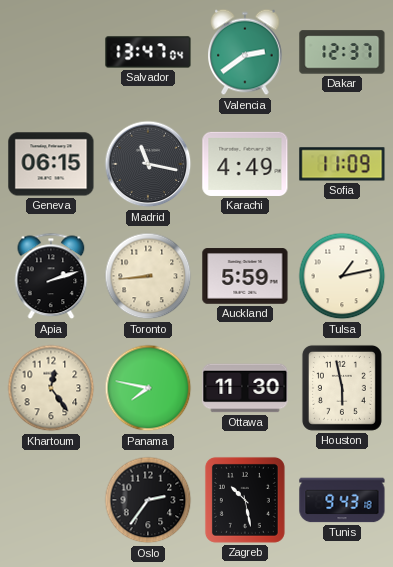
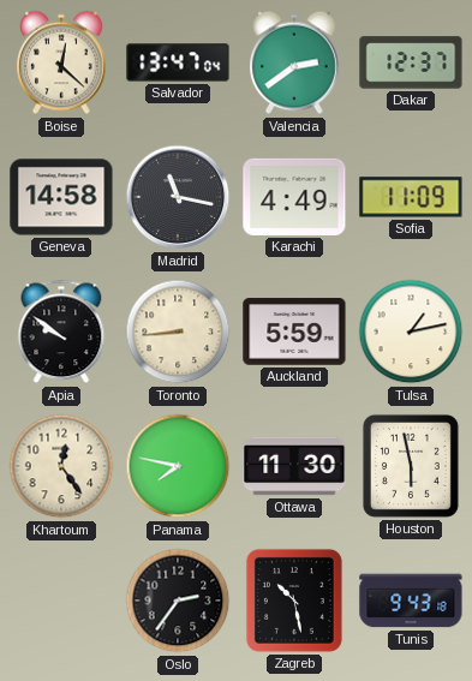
Boise: none -> 12:22
Geneva: 06:15 -> 14:58
Apia: 2:12 -> 9:51
